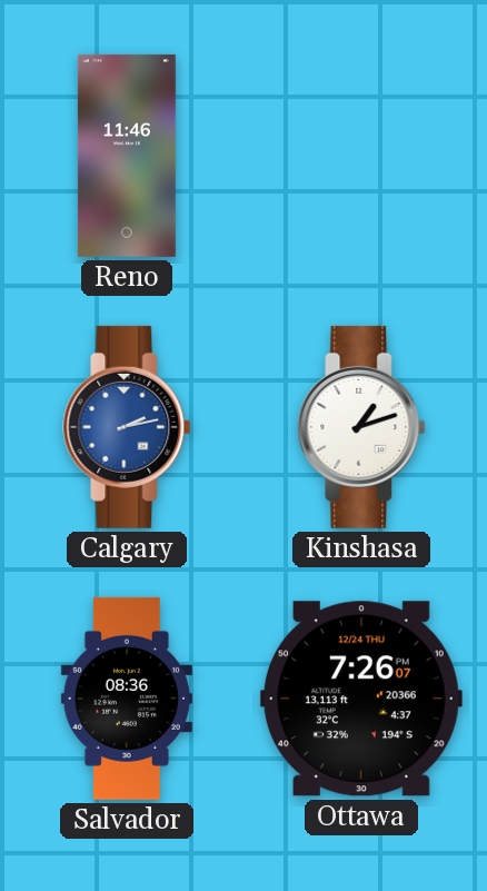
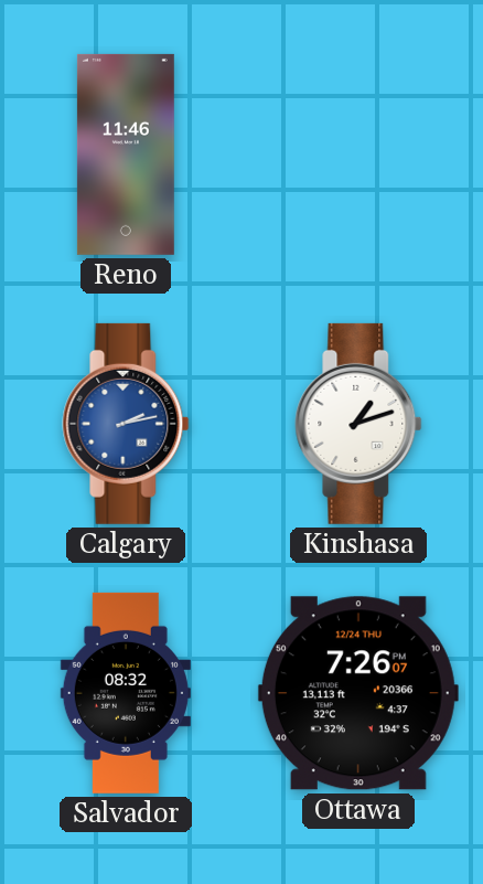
Salvador: 08:36 -> 08:32
